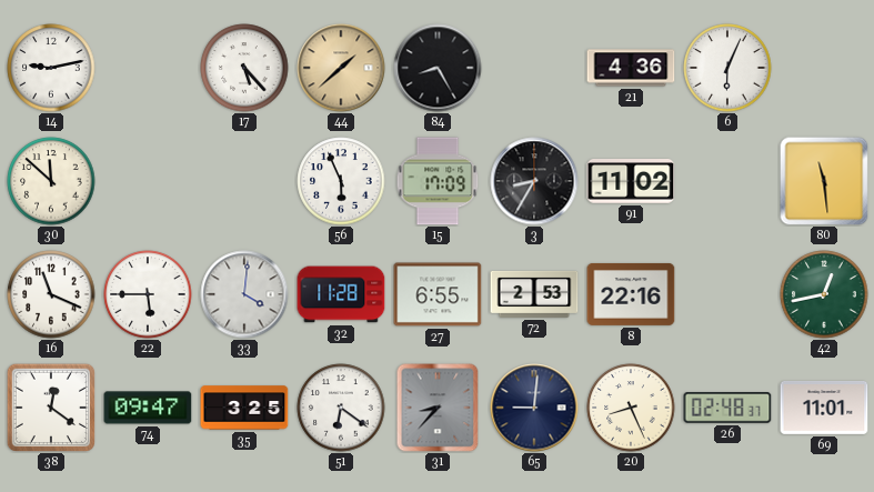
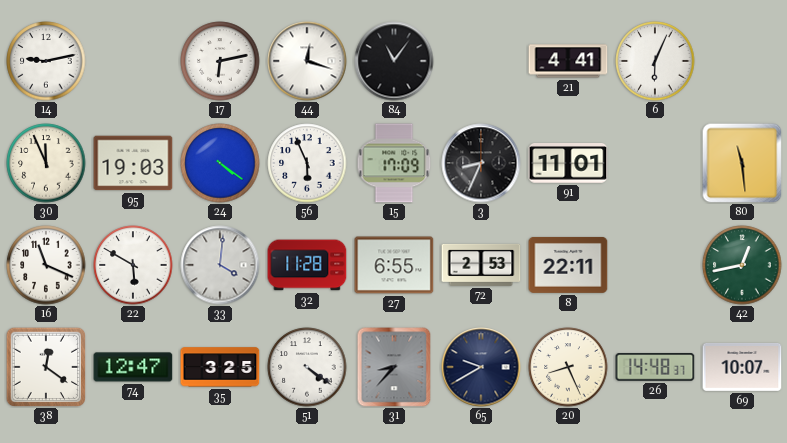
17: 5:23 -> 6:13
44: 1:38 -> 12:18
44 dial: champagne -> white
84: 8:25 -> 11:06
21: 4:36 -> 4:41
30: 11:52 -> 11:56
95: none -> 19:03
24: none -> 4:21
3: 8:35 -> 8:34
91: 11:02 -> 11:01
22: 5:45 -> 5:50
8: 22:16 -> 22:11
74: 09:47 -> 12:47
51: 6:21 -> 4:21
65: 9:01 -> 9:40
26: 02:48 -> 14:48
69: 11:01 -> 10:07
